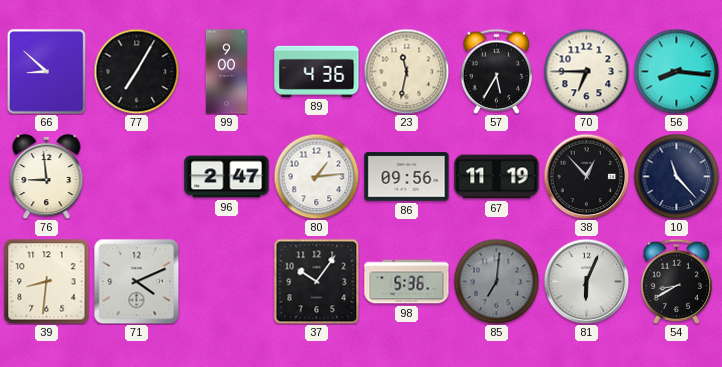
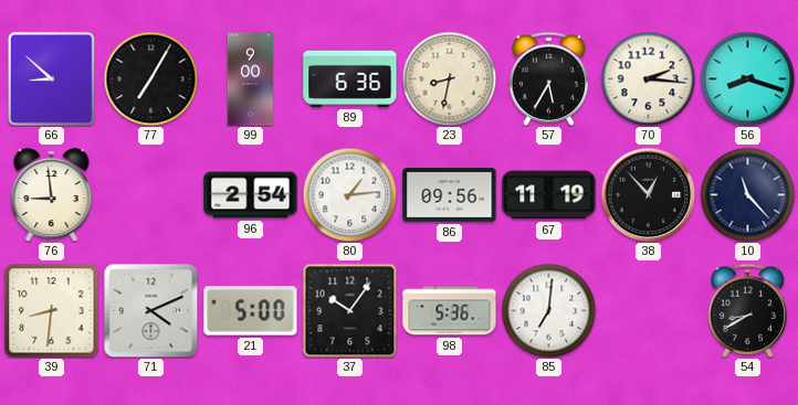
89: 4:36 -> 6:36
23: 11:32 -> 8:32
70: 6:45 -> 2:16
56: 8:16 -> 8:18
96: 2:47 -> 2:54
21: none -> 5:00
85 dial: grey -> white
81: 6:04 -> none
